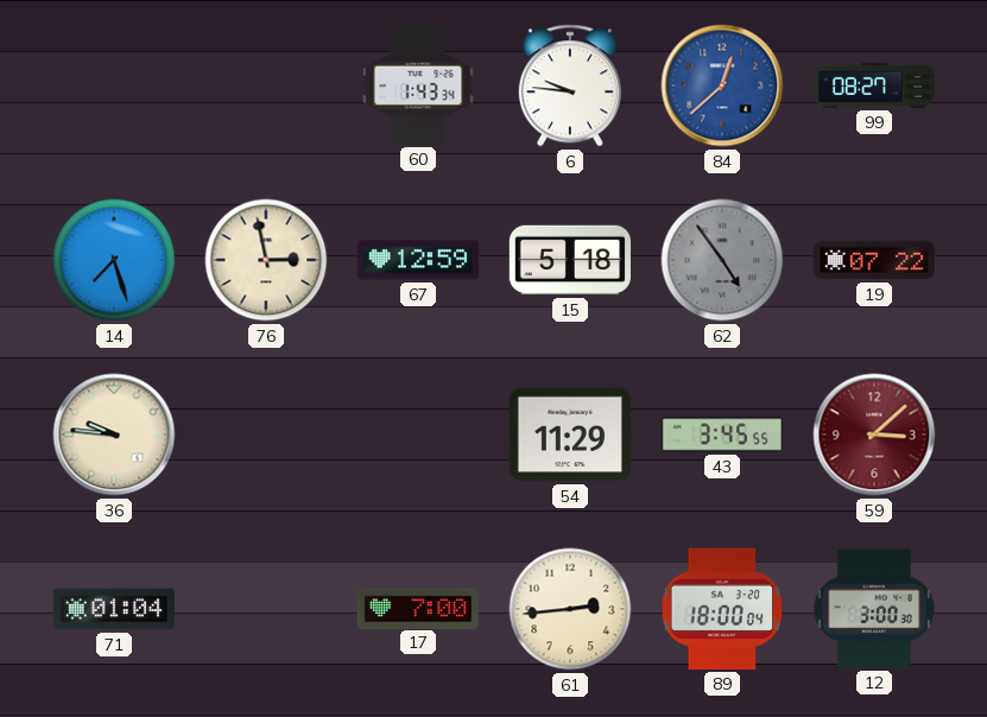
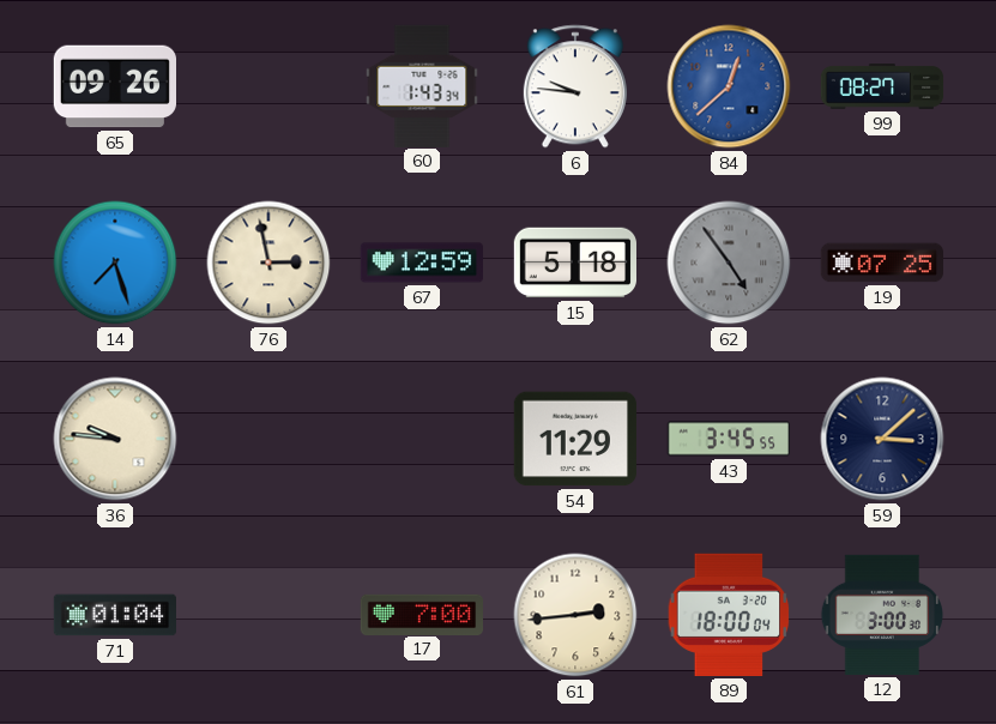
65: none -> 09:26
19: 07:22 -> 07:25
59 dial: burgundy -> navy
